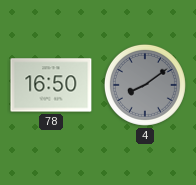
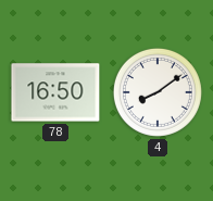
4 dial: grey -> white
